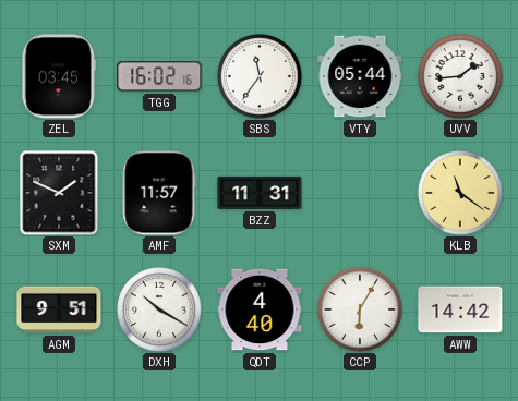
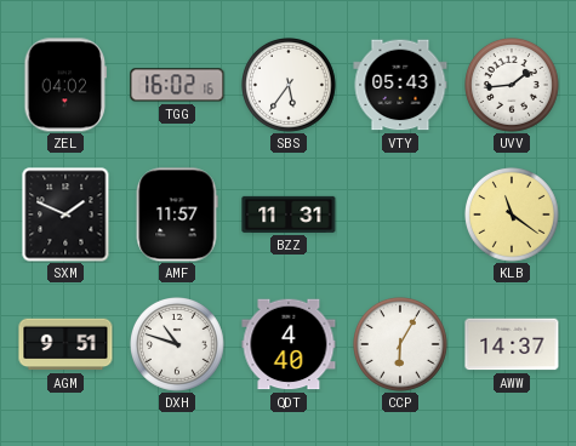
ZEL: 03:45 -> 04:02
SBS: 11:36 -> 5:36
VTY: 05:44 -> 05:43
DXH: 10:20 -> 10:48
AWW: 14:42 -> 14:37
